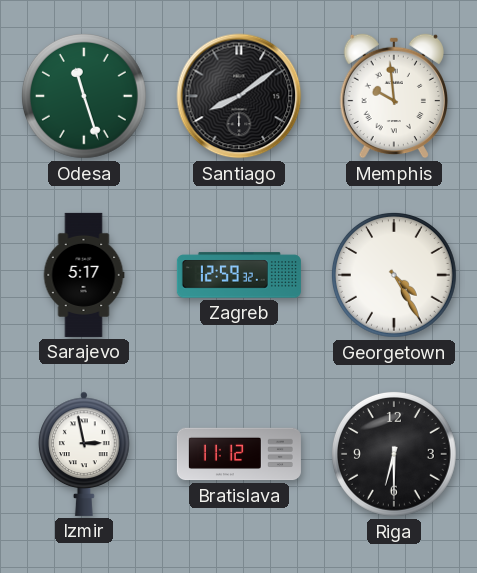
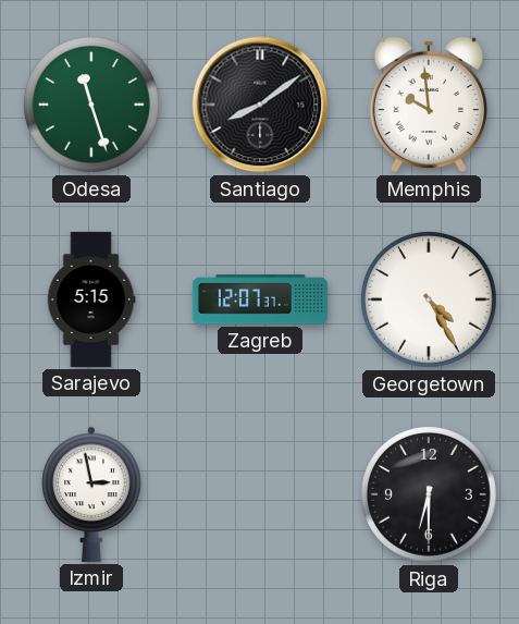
Sarajevo: 5:17 -> 5:15
Zagreb: 12:59 -> 12:07
Bratislava: 11:12 -> none
